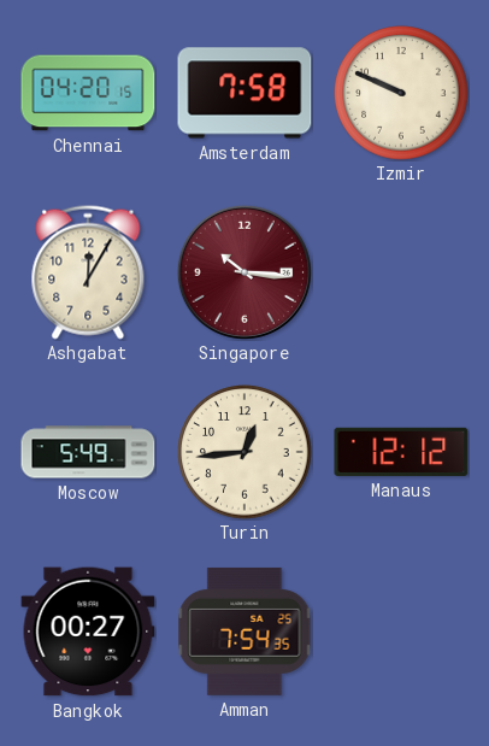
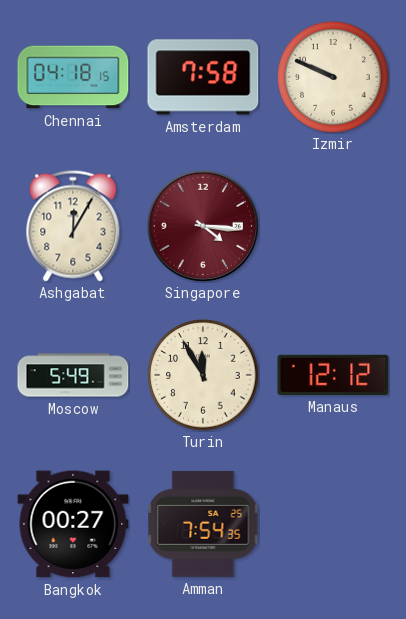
Chennai: 04:20 -> 04:18
Singapore: 10:16 -> 4:16
Turin: 12:44 -> 11:55
